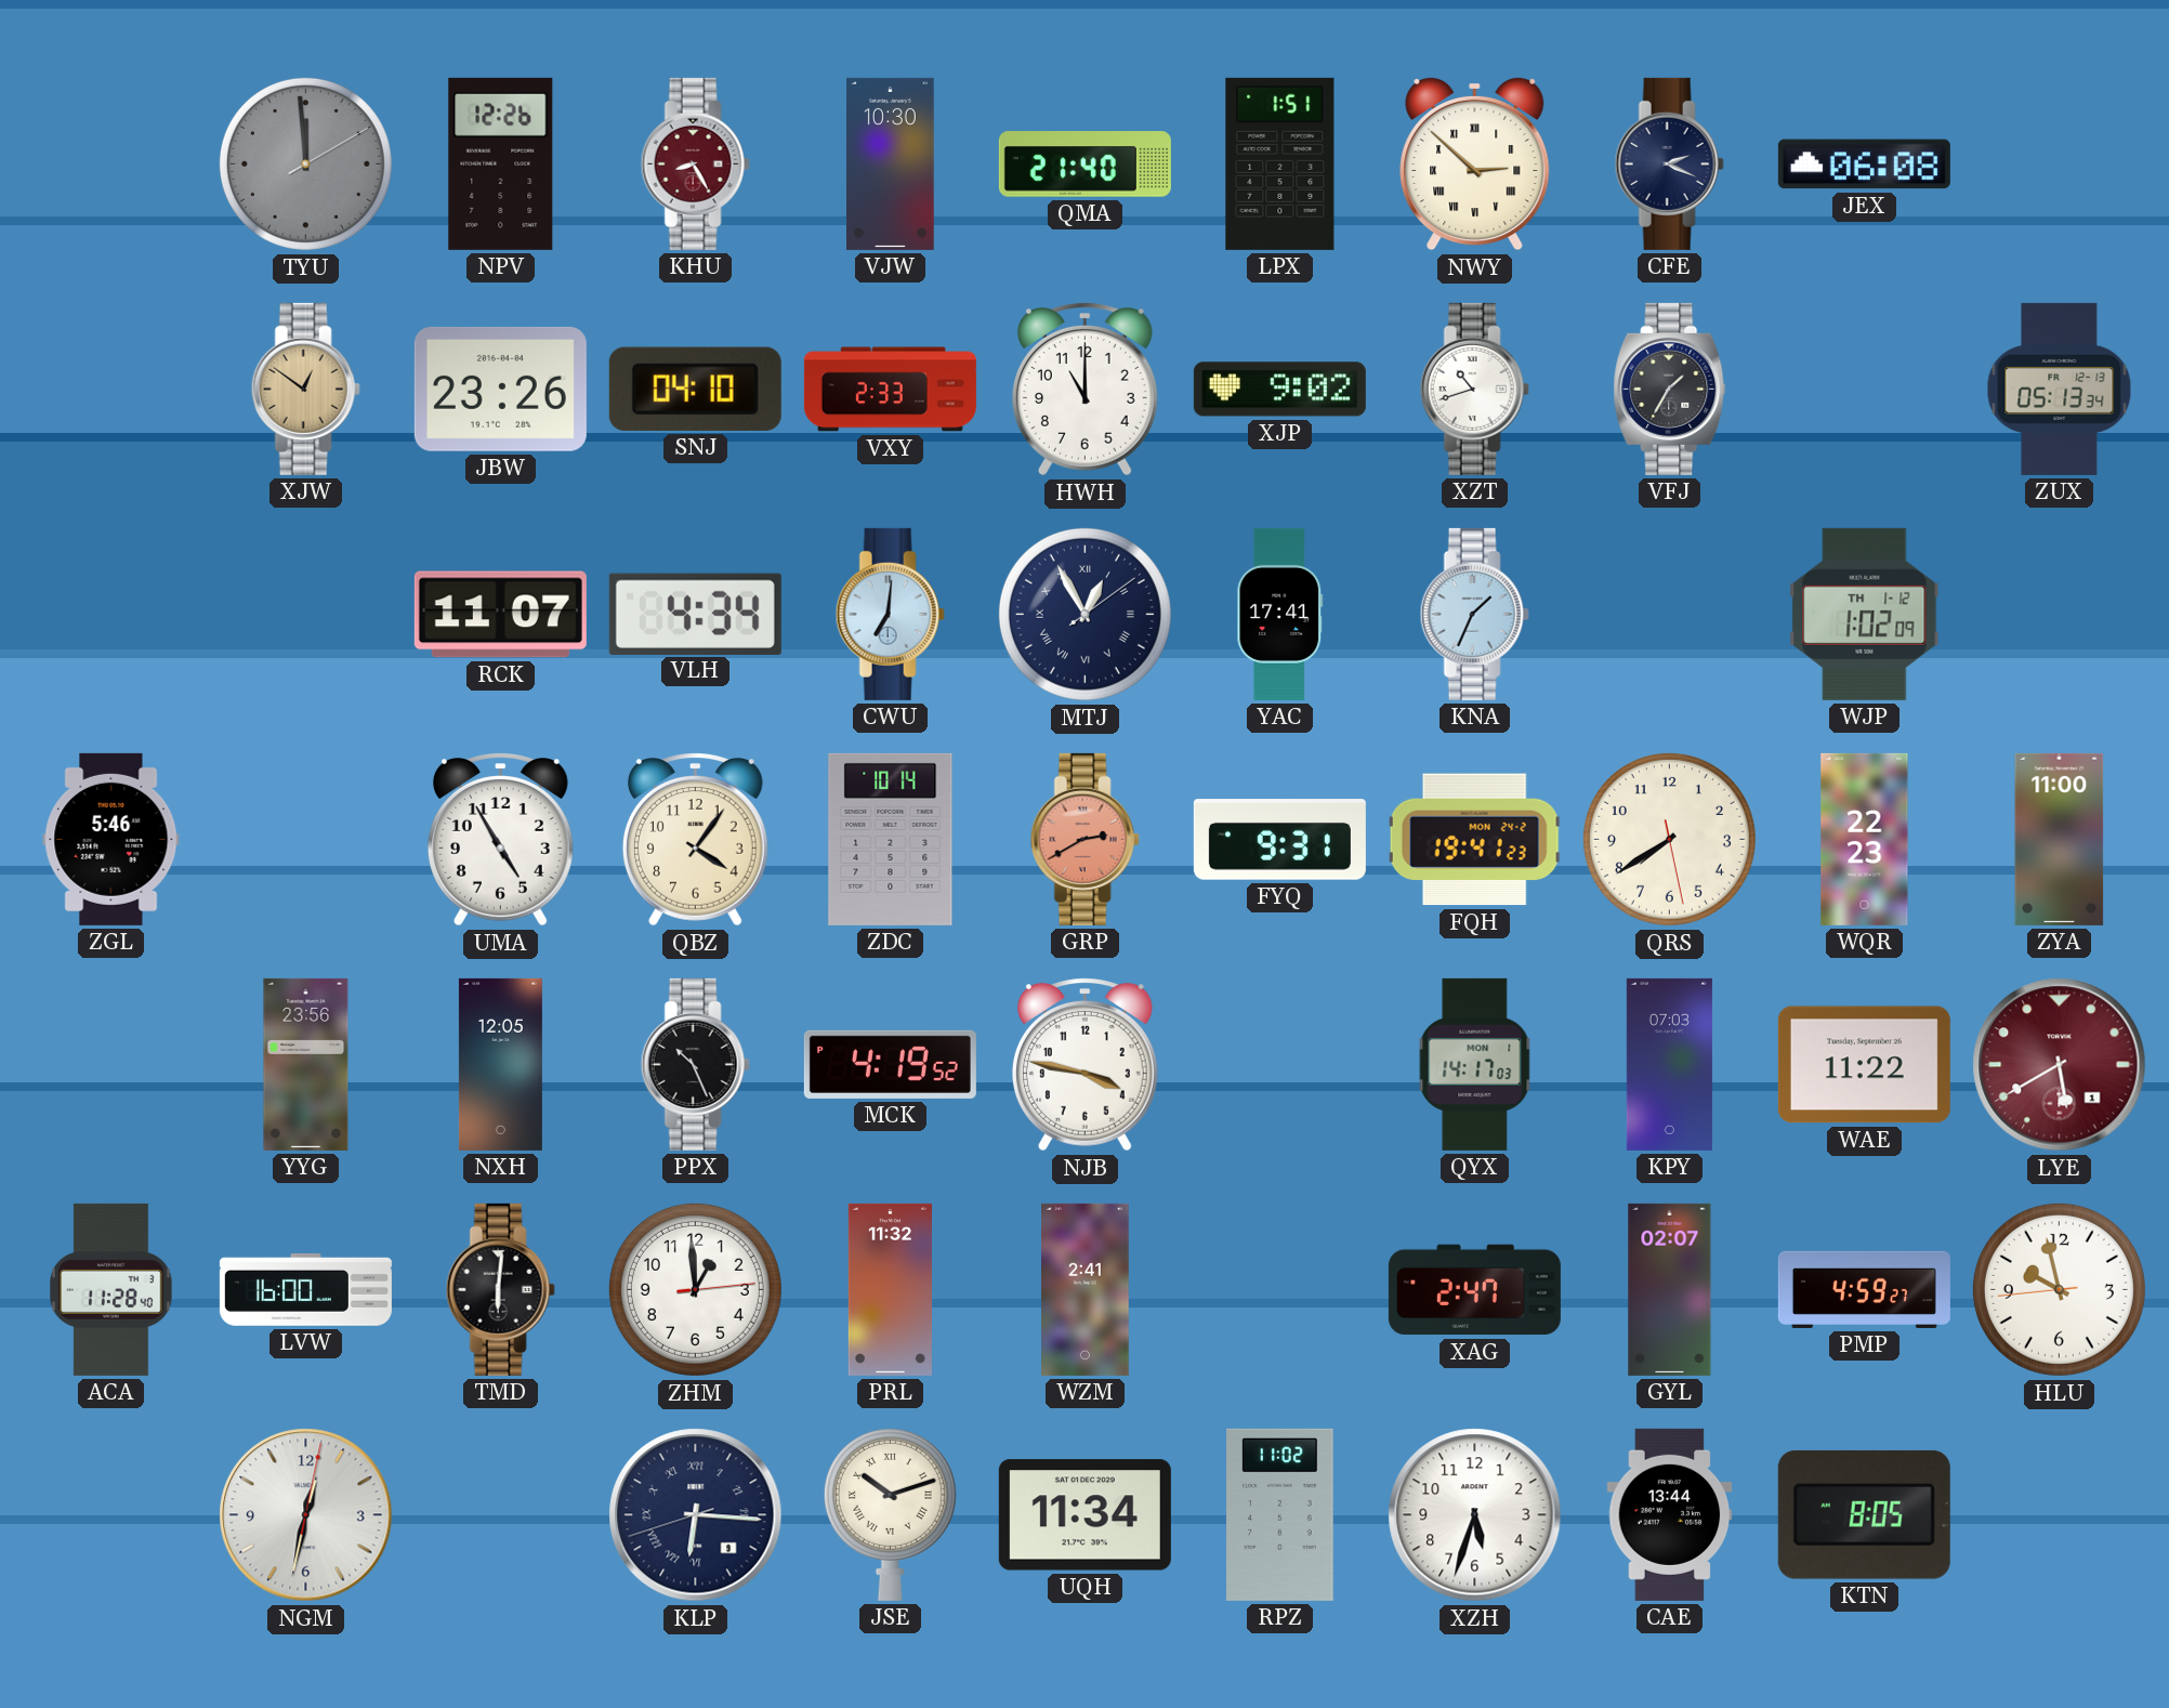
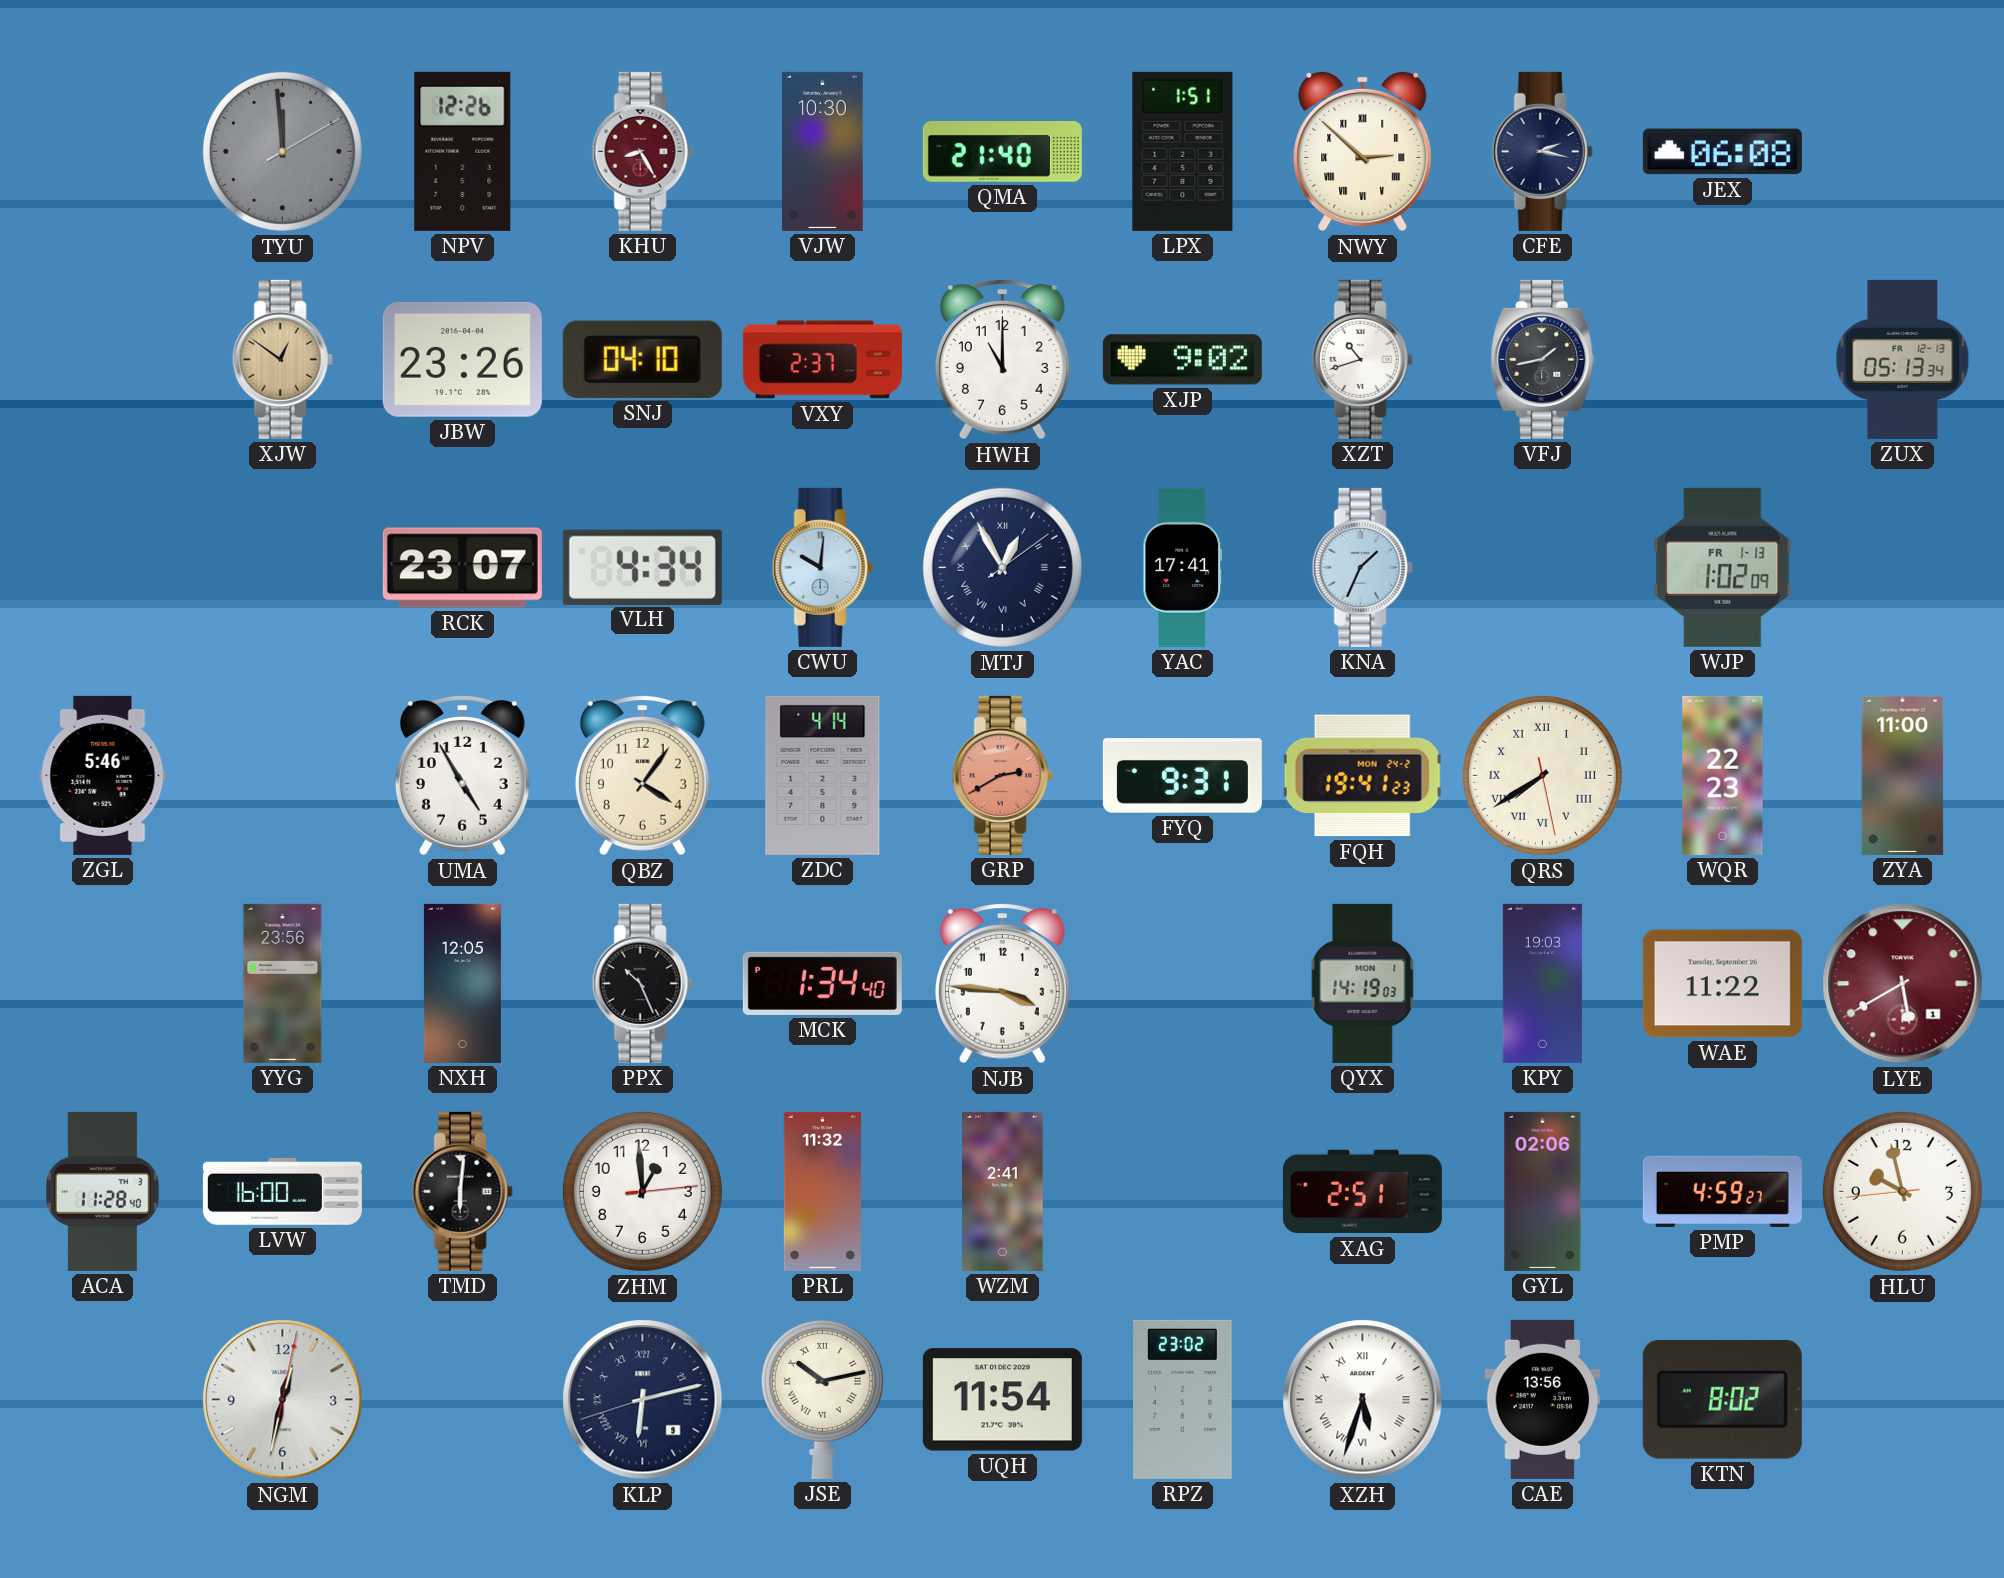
CFE: 2:19 -> 2:17
VXY: 2:33 -> 2:37
VFJ: 1:35 -> 1:43
RCK: 11:07 -> 23:07
CWU: 7:01 -> 10:01
WJP date: TH 1-12 -> FR 1-13
ZDC: 10:14 -> 4:14
QRS numerals: Arabic -> Roman
MCK: 4:19 -> 1:34
NJB: 3:47 -> 3:46
QYX: 14:17 -> 14:19
KPY: 07:03 -> 19:03
XAG: 2:47 -> 2:51
GYL: 02:07 -> 02:06
KLP: 6:15 -> 6:12
JSE: 10:12 -> 10:13
UQH: 11:34 -> 11:54
RPZ: 11:02 -> 23:02
XZH numerals: Arabic -> Roman
CAE: 13:44 -> 13:56
KTN: 8:05 -> 8:02
